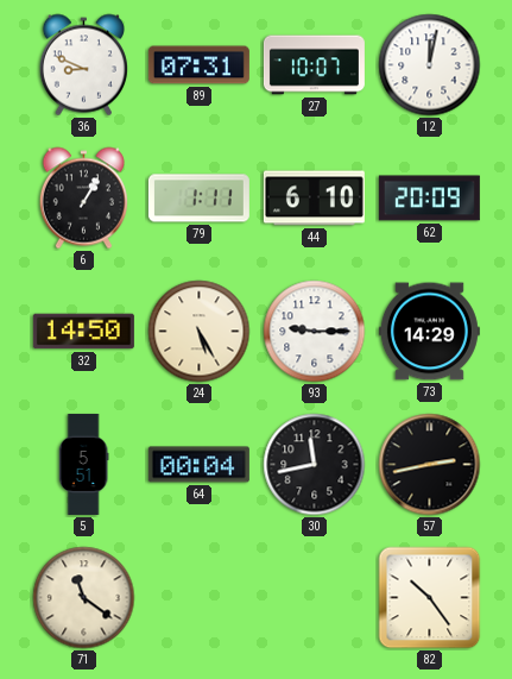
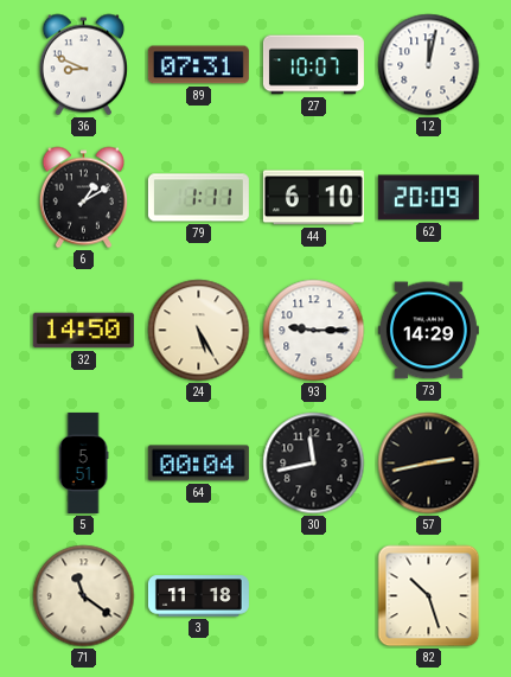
6: 1:05 -> 1:10
3: none -> 11:18
82: 10:24 -> 10:27
